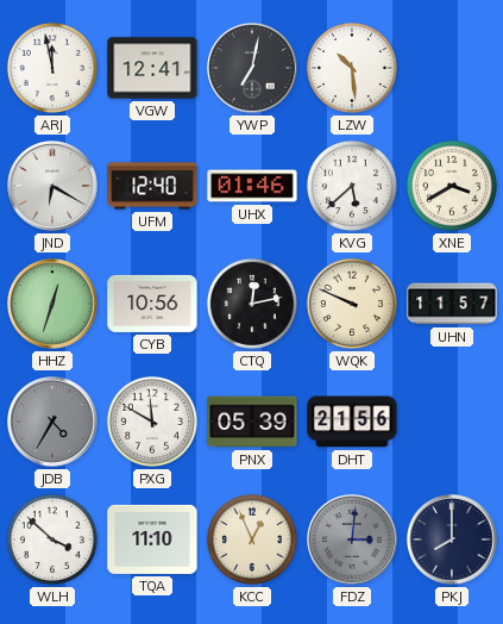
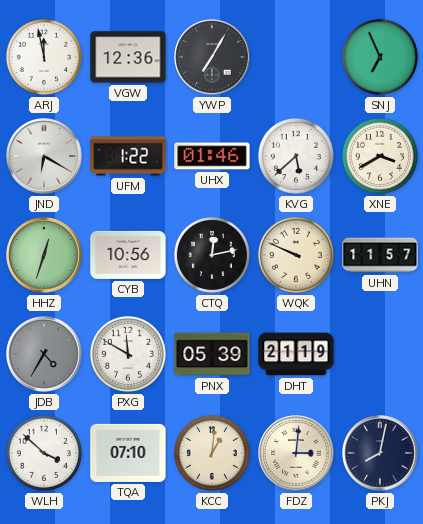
VGW: 12:41 -> 12:36
YWP: 7:02 -> 7:05
LZW: 10:29 -> none
SNJ: none -> 6:56
UFM: 12:40 -> 1:22
DHT: 21:56 -> 21:19
TQA: 11:10 -> 07:10
KCC: 12:56 -> 1:01
FDZ dial: grey -> cream
PKJ: 8:00 -> 8:02
